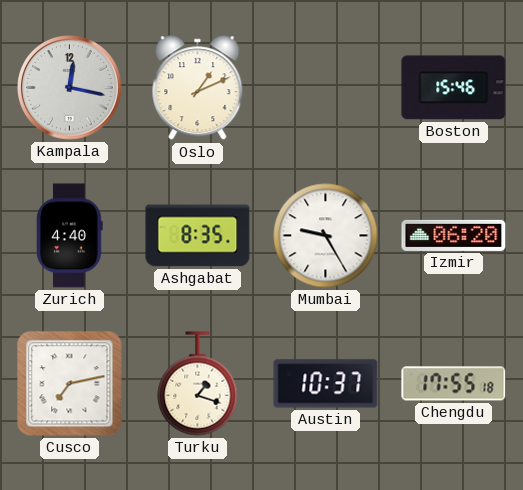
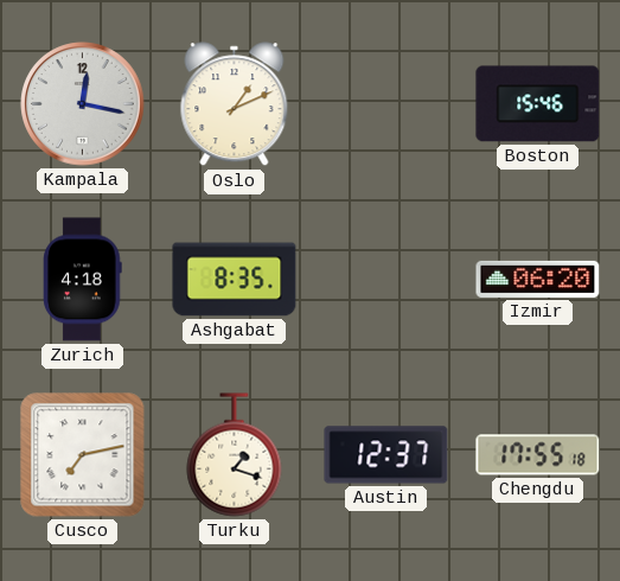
Zurich: 4:40 -> 4:18
Mumbai: 9:25 -> none
Austin: 10:37 -> 12:37
